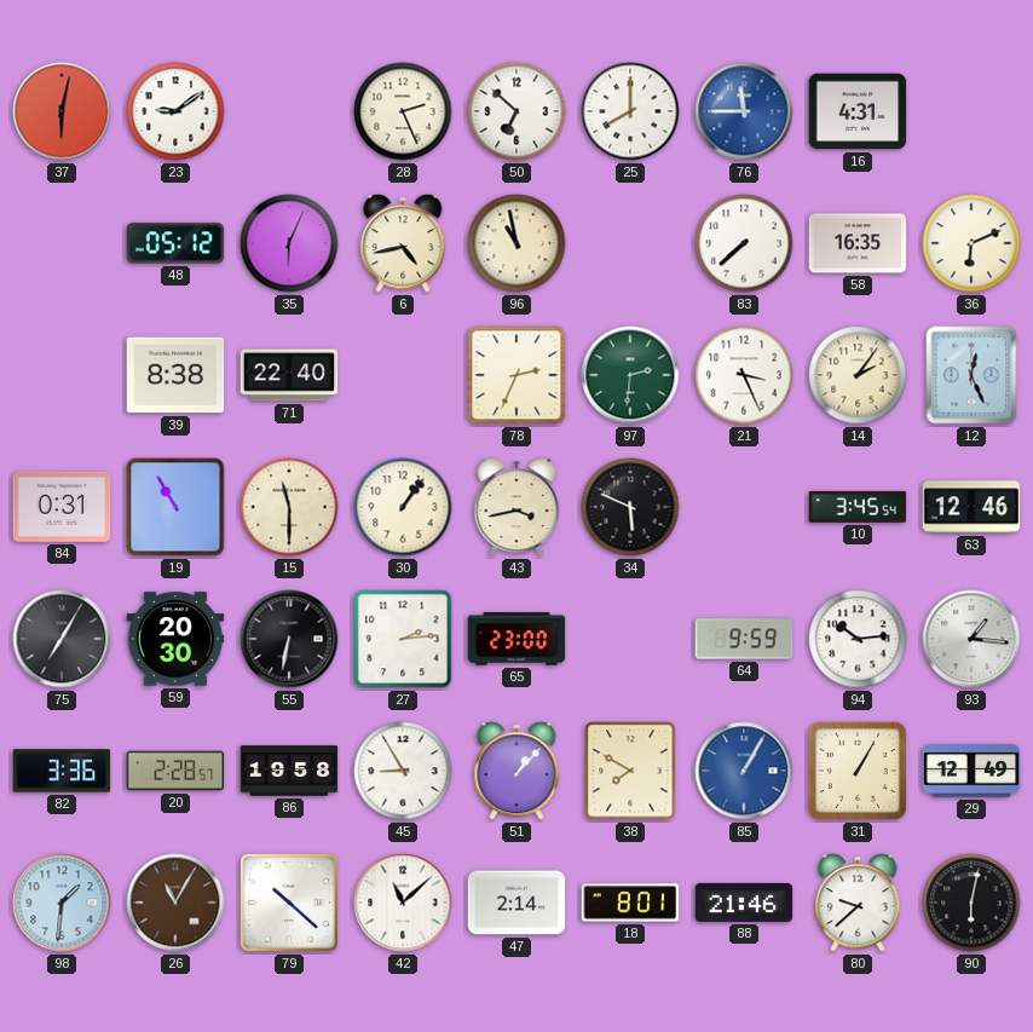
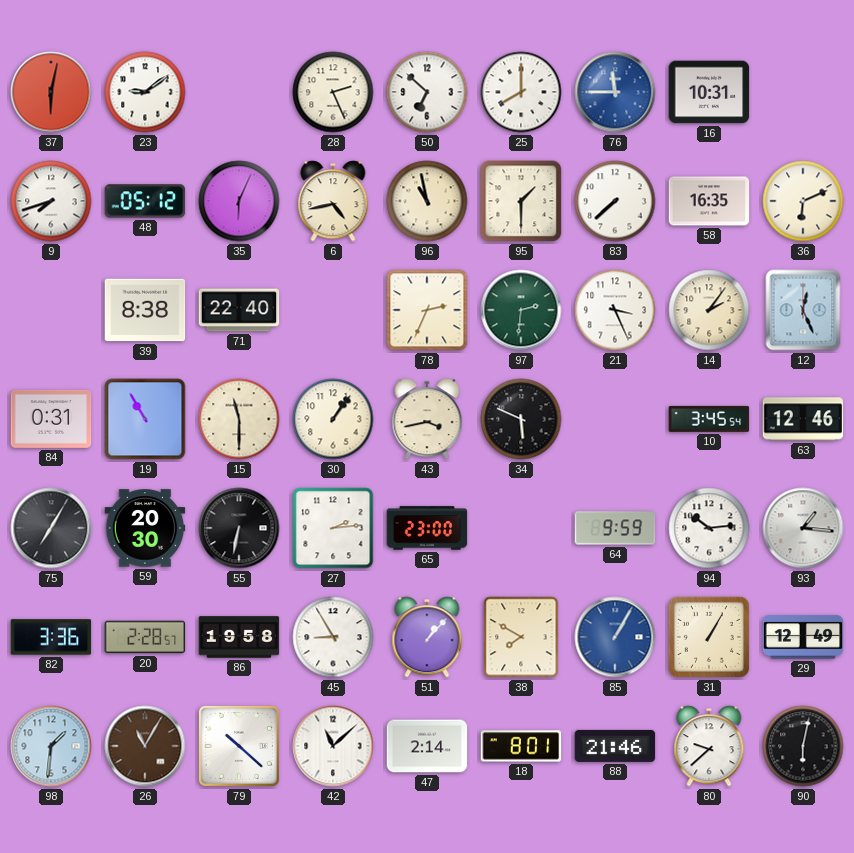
16: 4:31 -> 10:31
9: none -> 7:42
95: none -> 1:30
